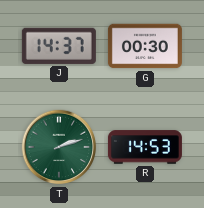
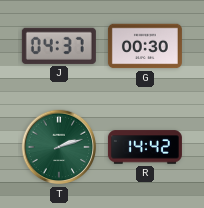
J: 14:37 -> 04:37
R: 14:53 -> 14:42
